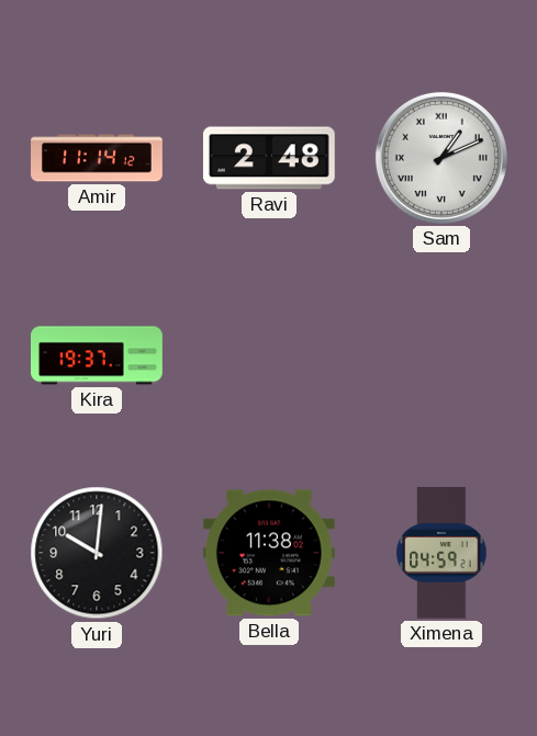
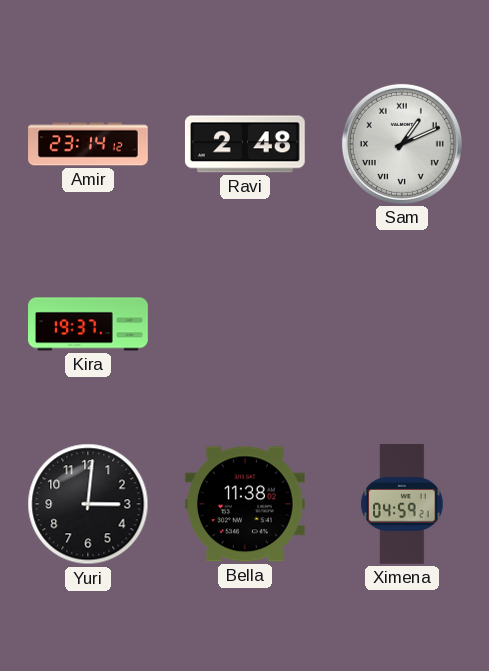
Amir: 11:14 -> 23:14
Yuri: 10:01 -> 3:01
